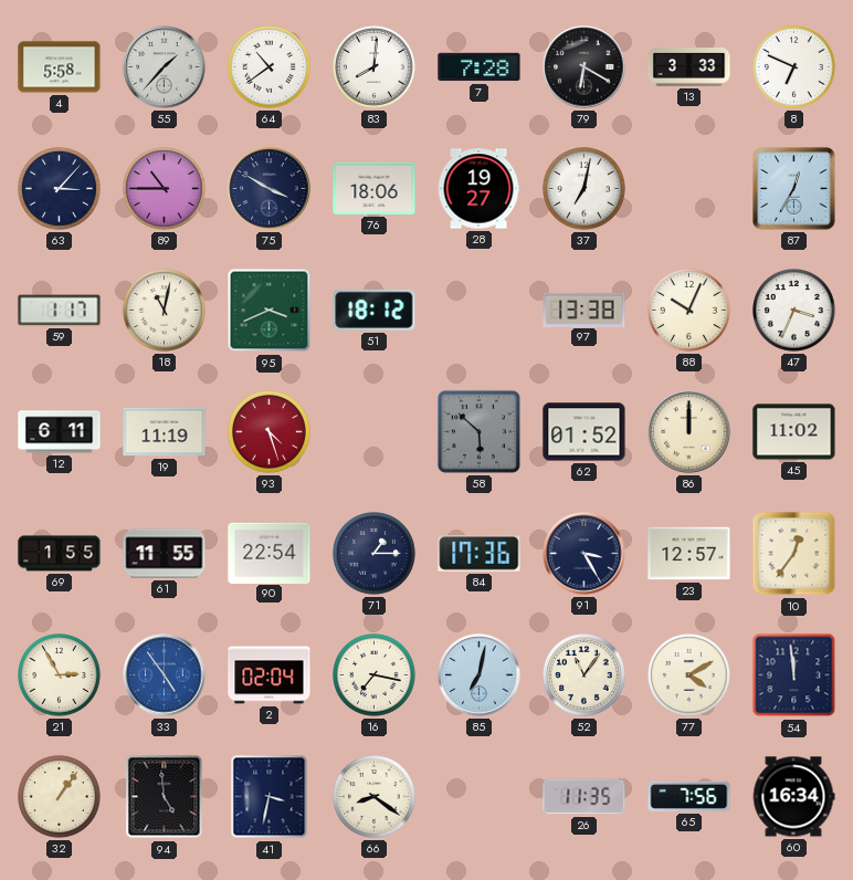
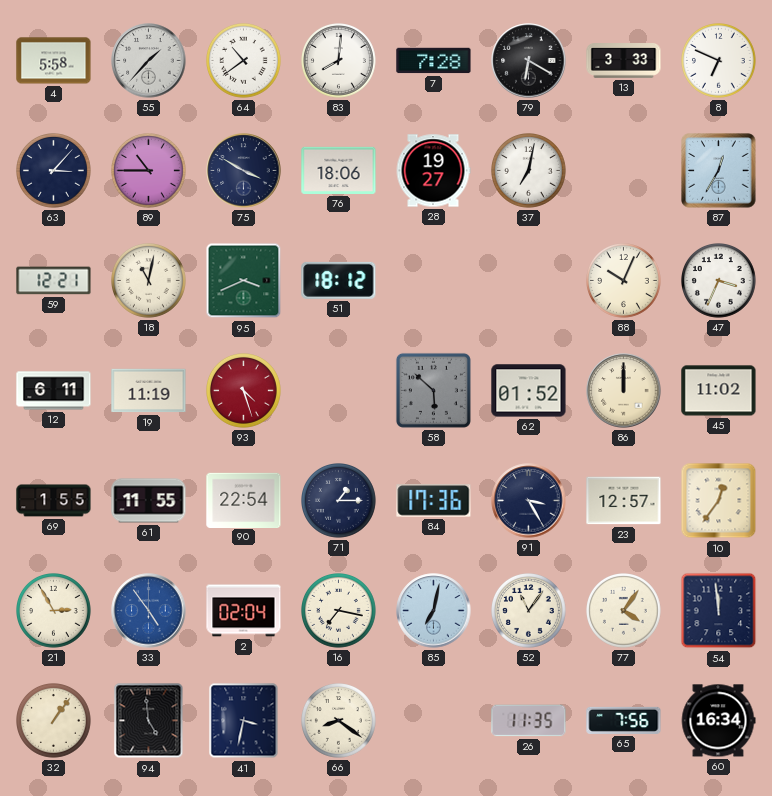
59: 1:17 -> 12:21
97: 13:38 -> none
77: 4:10 -> 4:06
